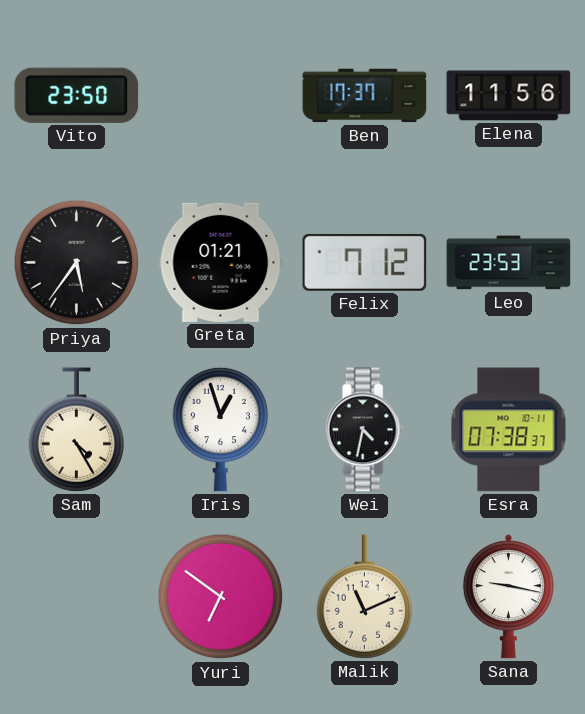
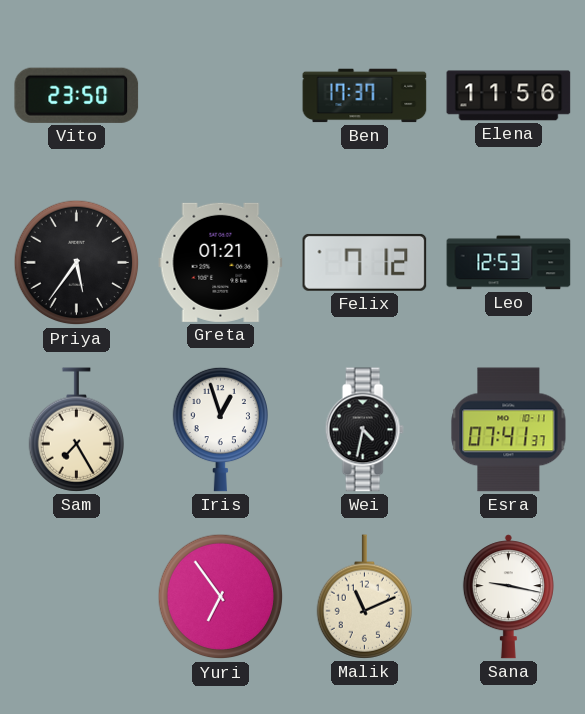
Leo: 23:53 -> 12:53
Sam: 4:25 -> 7:25
Esra: 07:38 -> 07:41
Yuri: 6:51 -> 6:54
